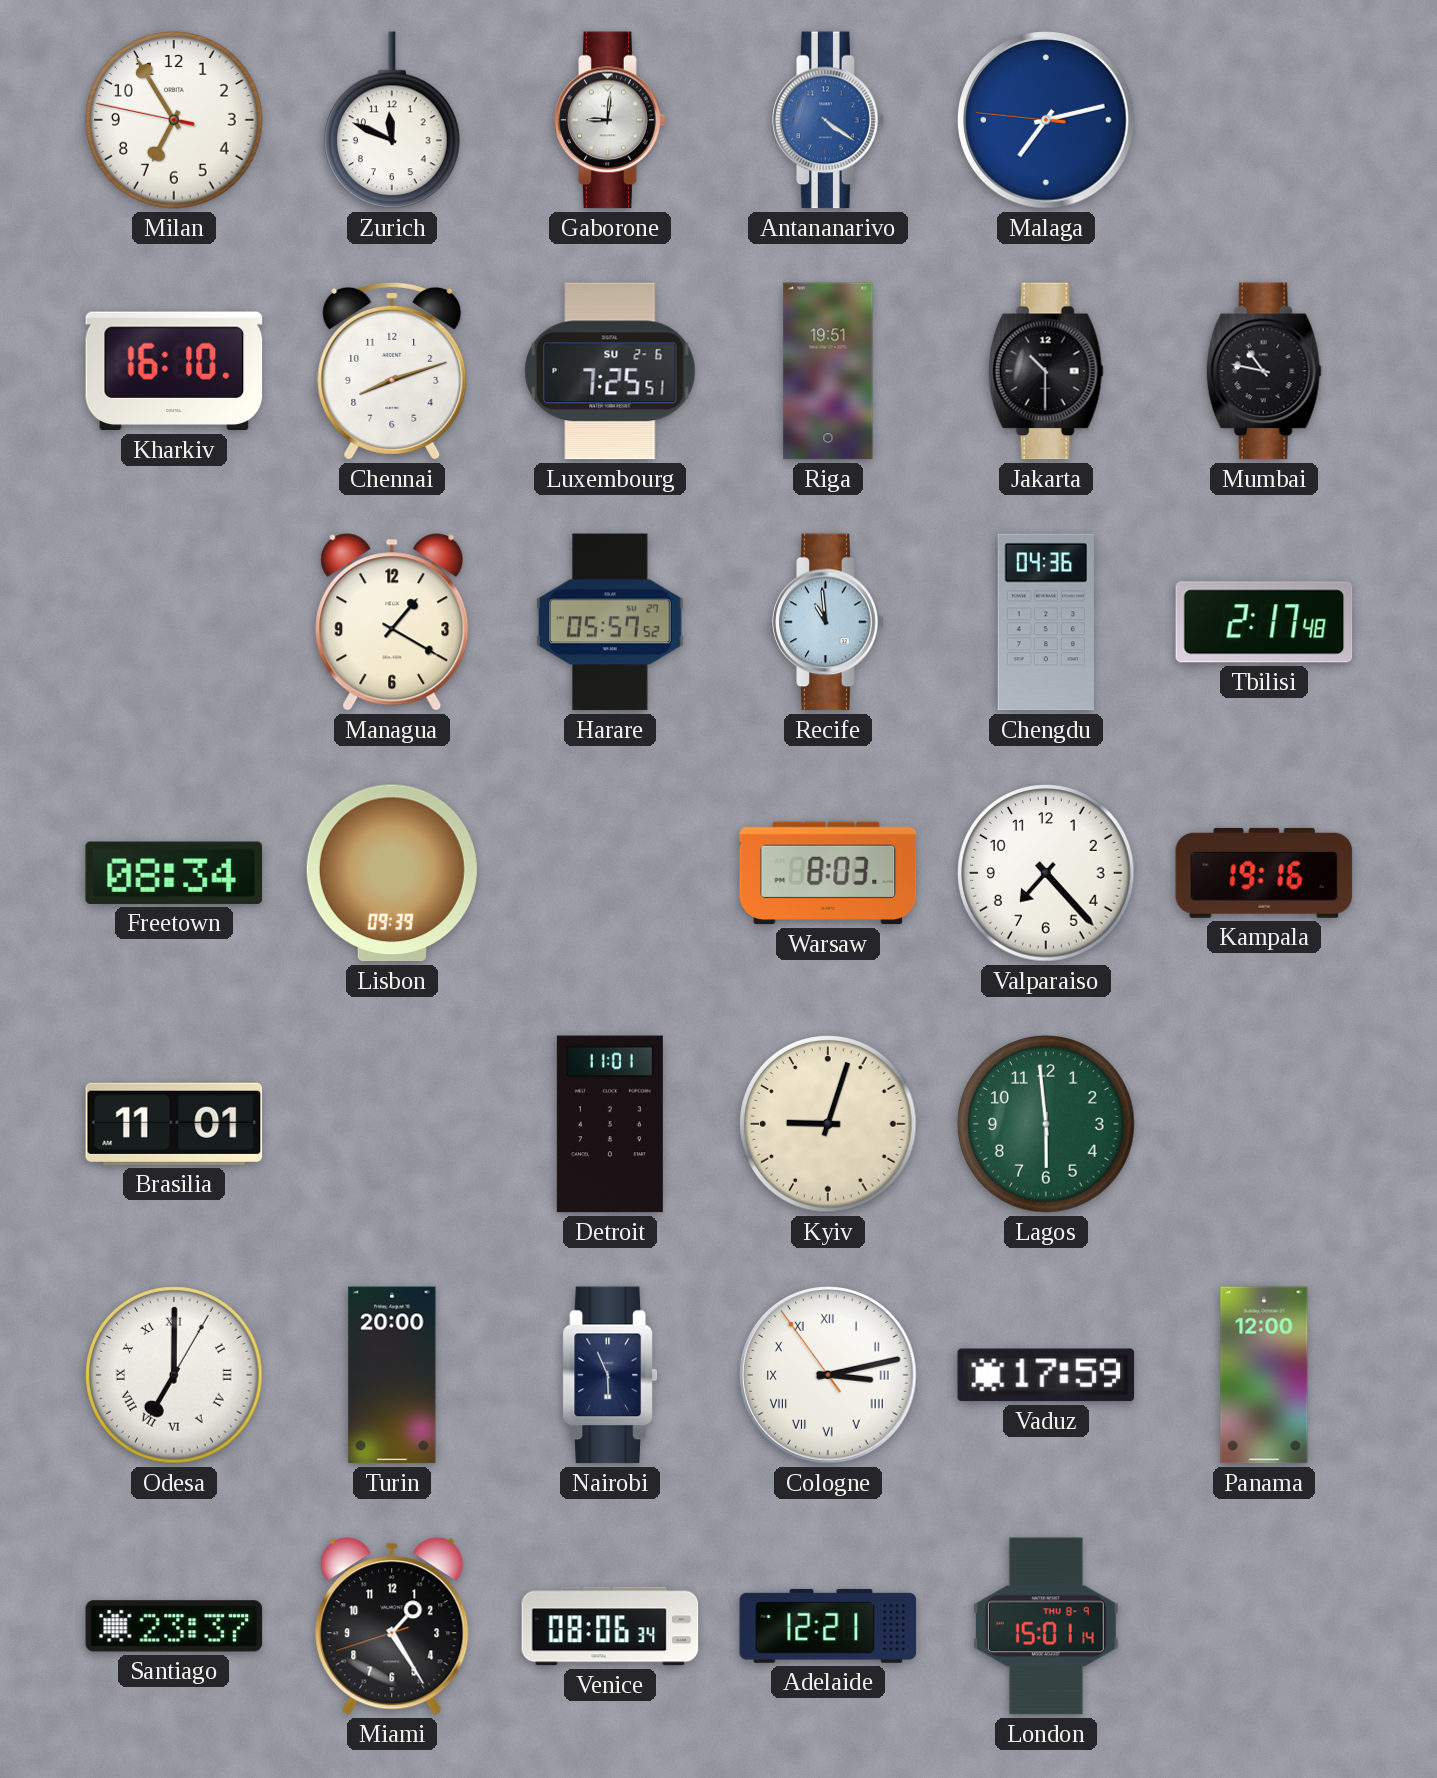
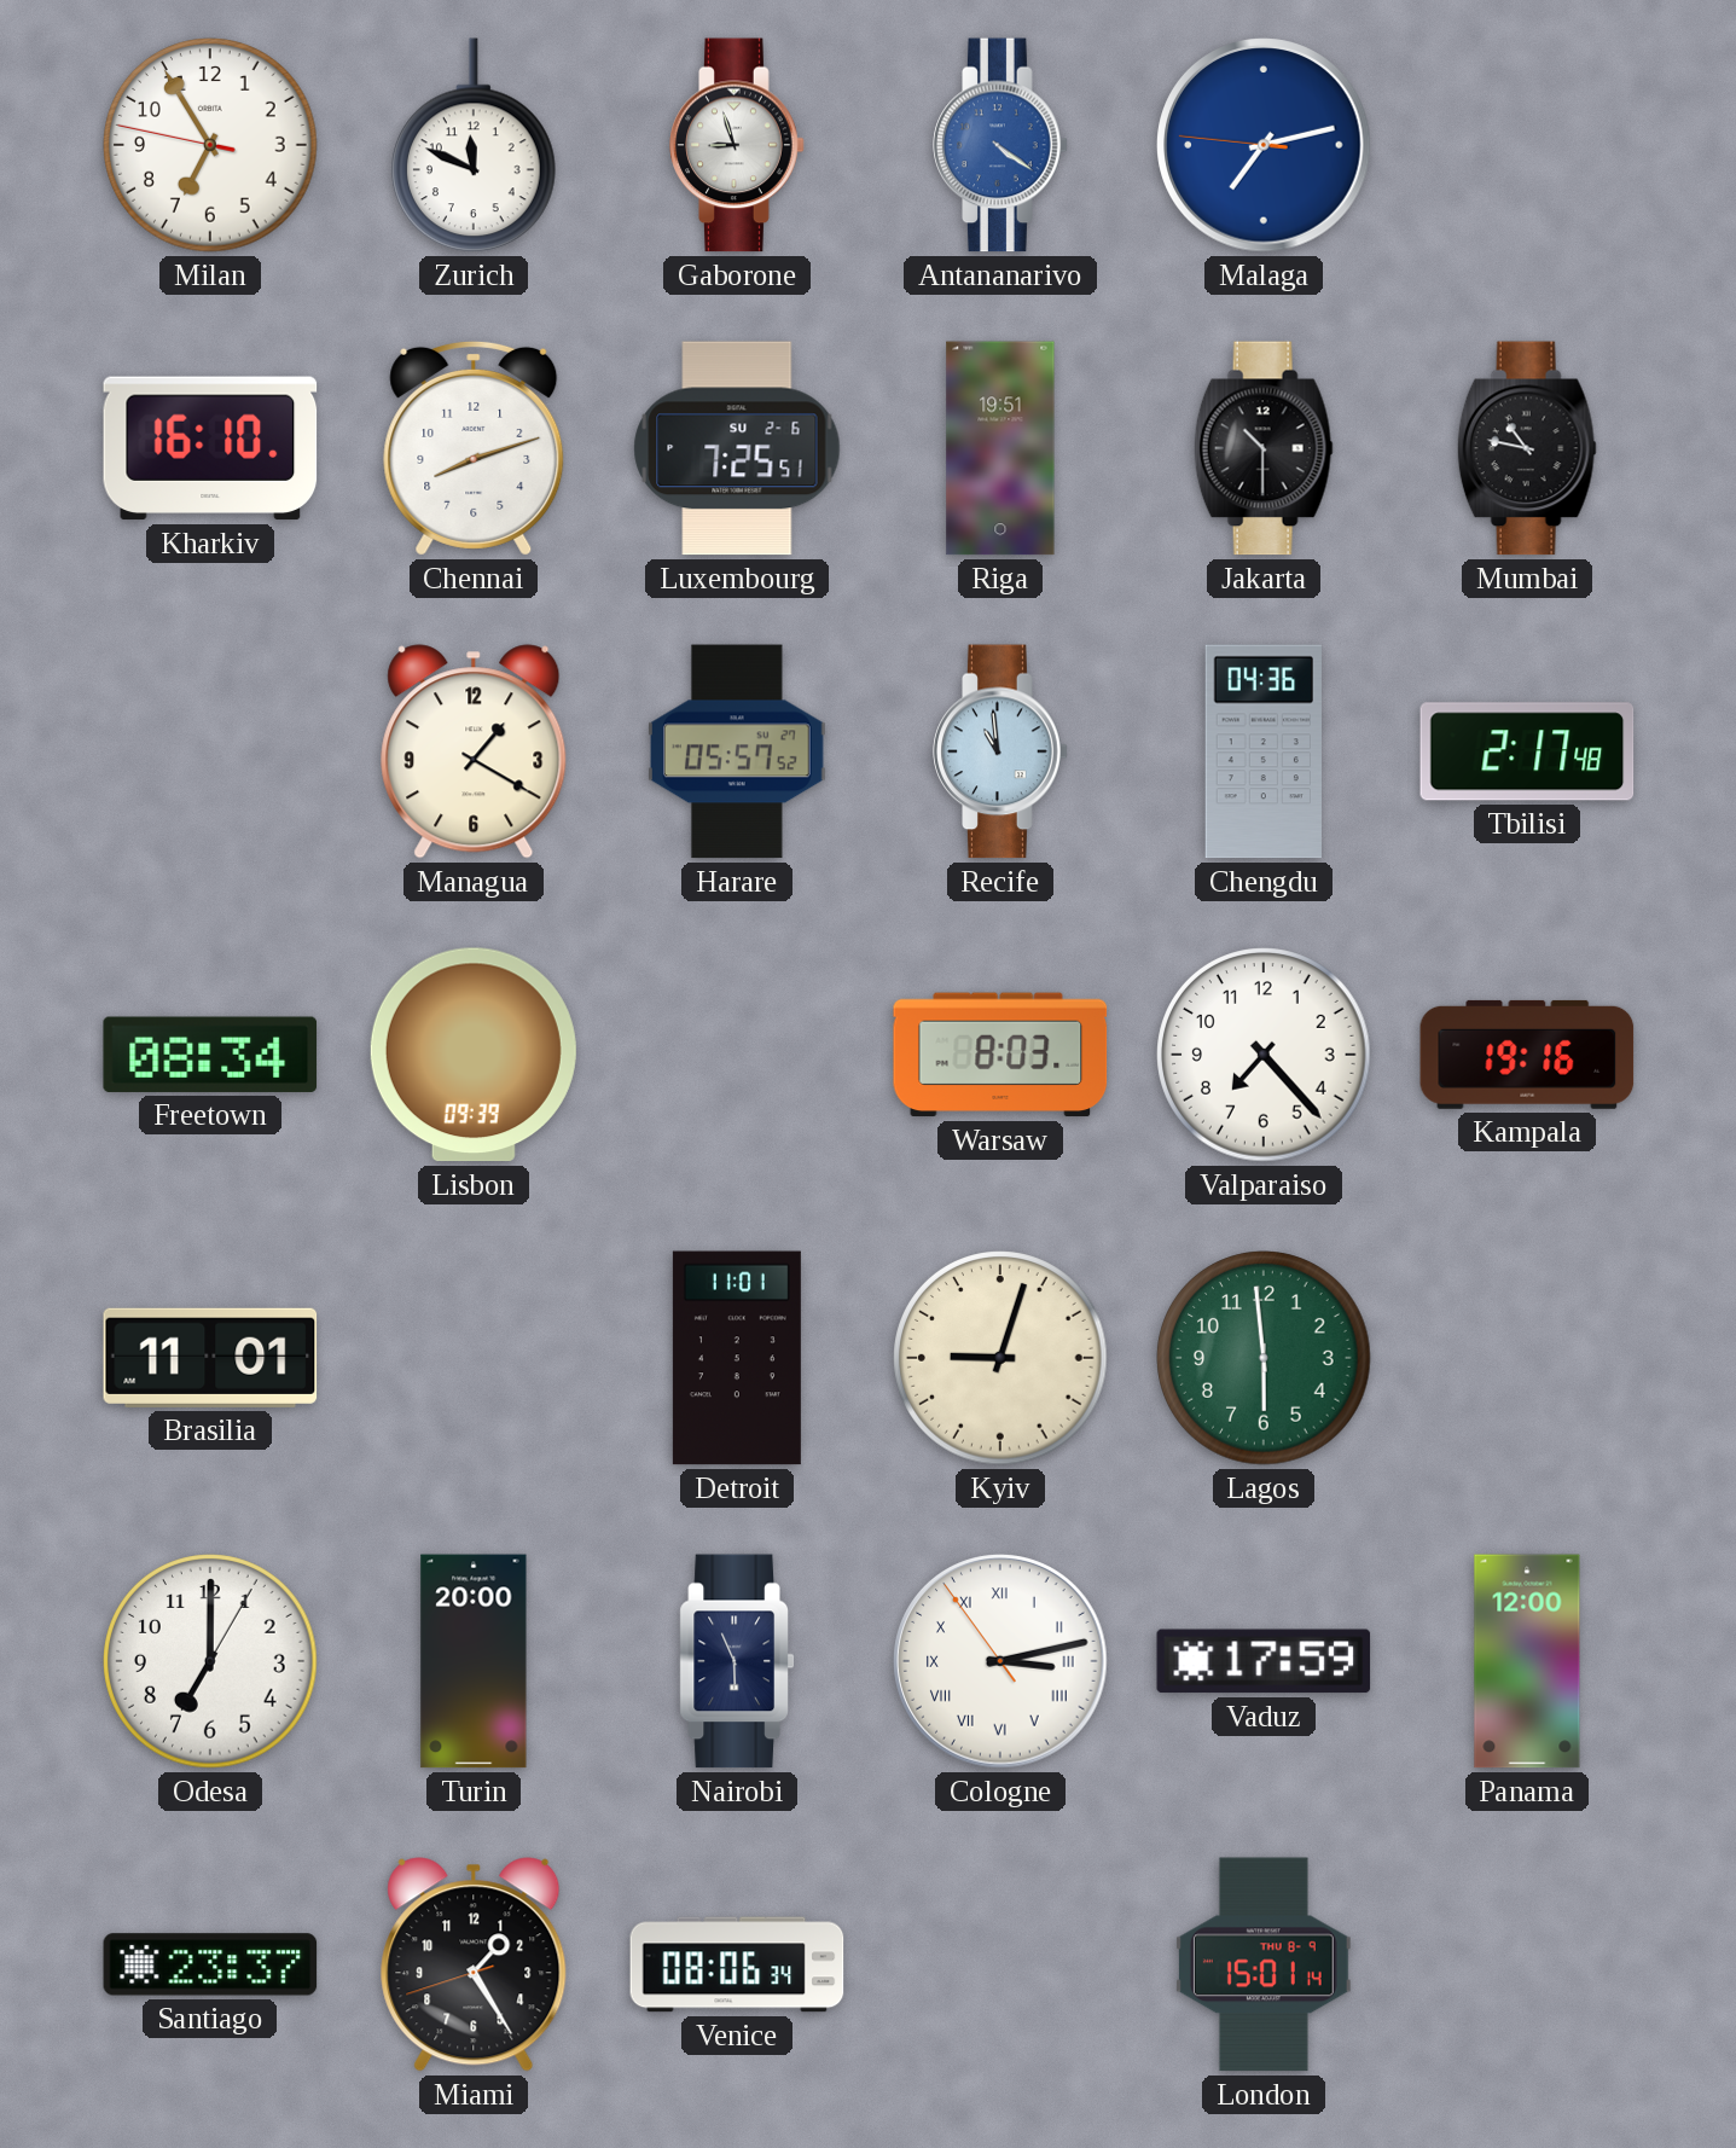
Gaborone: 9:01 -> 8:57
Odesa numerals: Roman -> Arabic
Adelaide: 12:21 -> none
